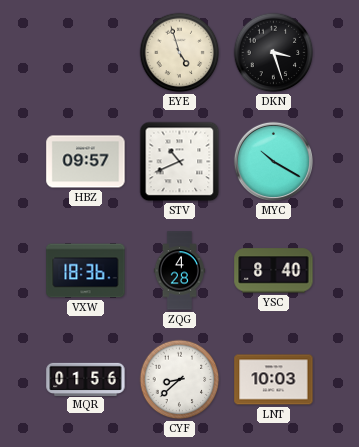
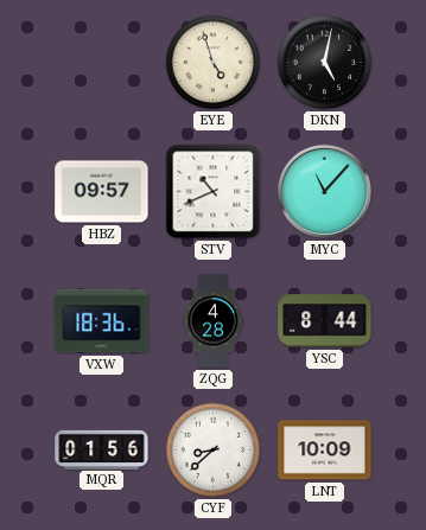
DKN: 3:27 -> 5:02
MYC: 10:20 -> 11:07
YSC: 8:40 -> 8:44
LNT: 10:03 -> 10:09
